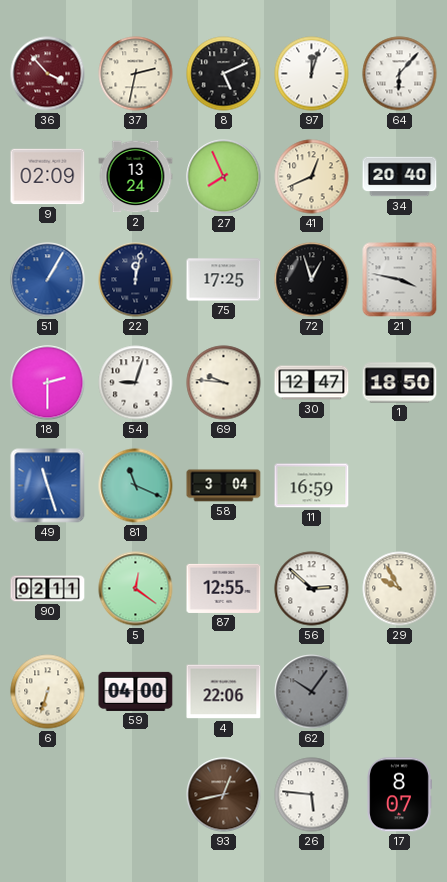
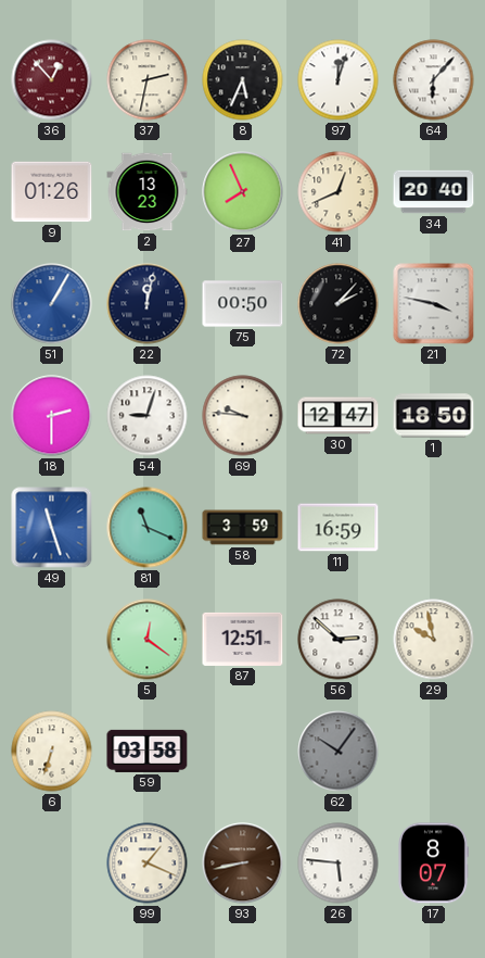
36: 3:53 -> 12:53
8: 5:11 -> 5:34
9: 02:09 -> 01:26
2: 13:24 -> 13:23
75: 17:25 -> 00:50
72: 12:57 -> 2:07
58: 3:04 -> 3:59
90: 02:11 -> none
87: 12:55 -> 12:51
29: 9:55 -> 9:58
59: 04:00 -> 03:58
4: 22:06 -> none
99: none -> 1:19
93: 12:43 -> 8:43
